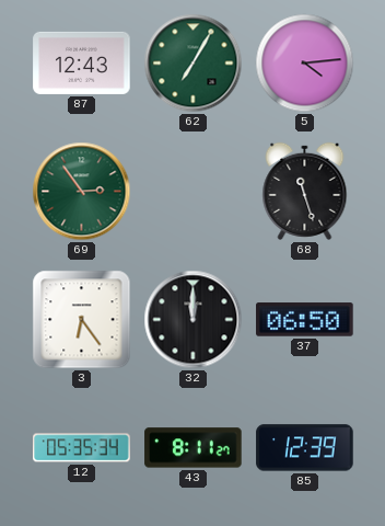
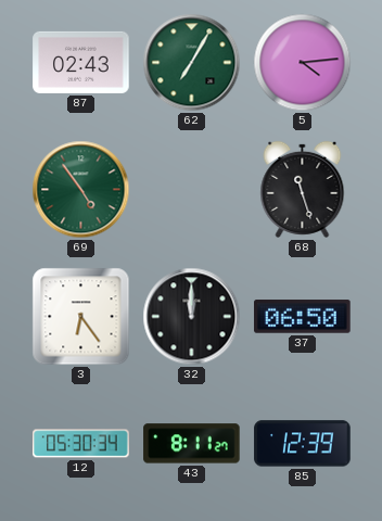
87: 12:43 -> 02:43
69: 2:54 -> 4:54
12: 05:35 -> 05:30
